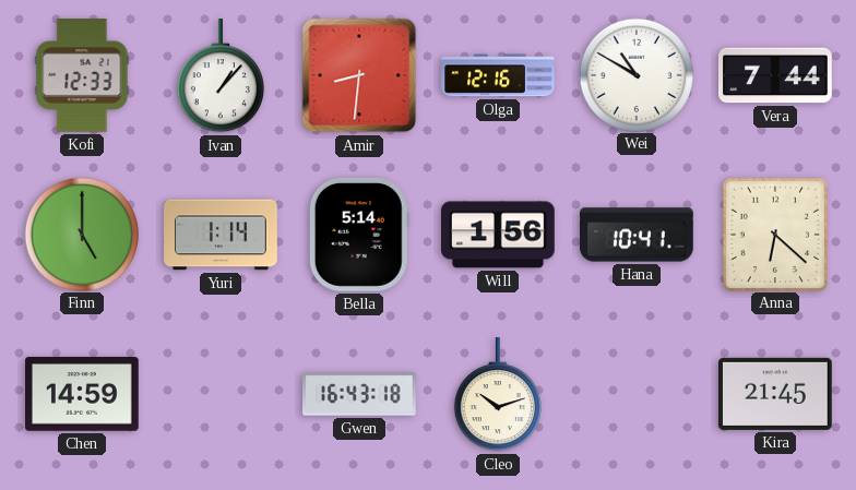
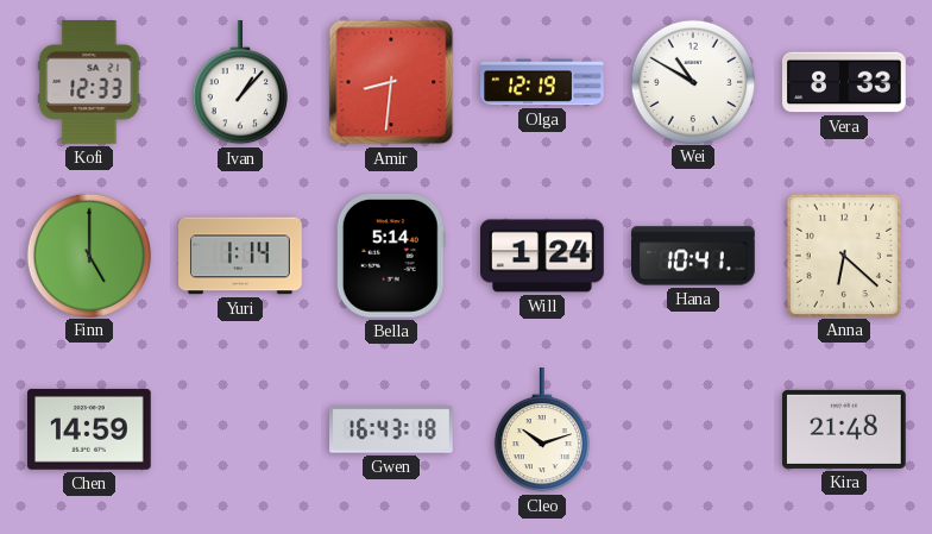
Olga: 12:16 -> 12:19
Vera: 7:44 -> 8:33
Will: 1:56 -> 1:24
Kira: 21:45 -> 21:48
